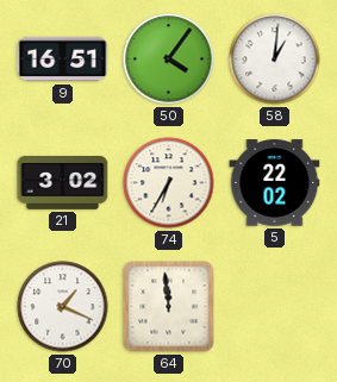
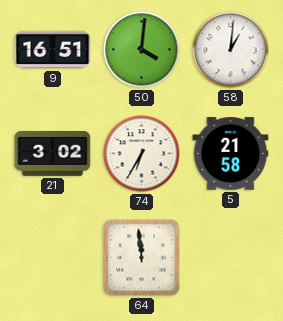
50: 4:06 -> 4:01
5: 22:02 -> 21:58
70: 1:19 -> none
